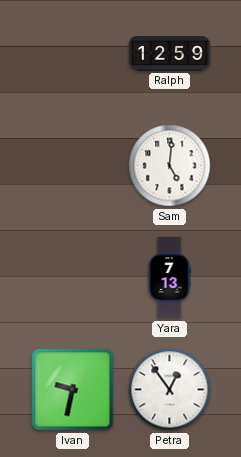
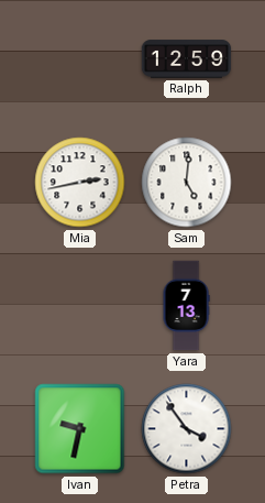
Mia: none -> 2:43
Petra: 12:54 -> 3:54
